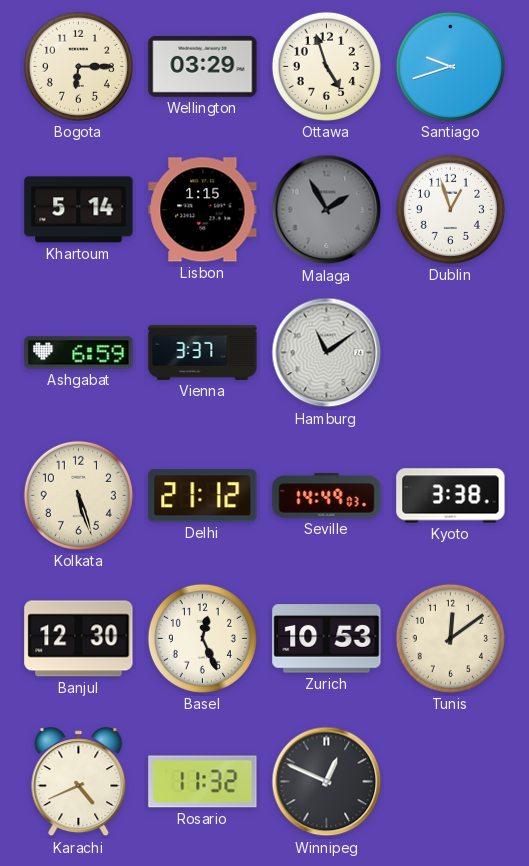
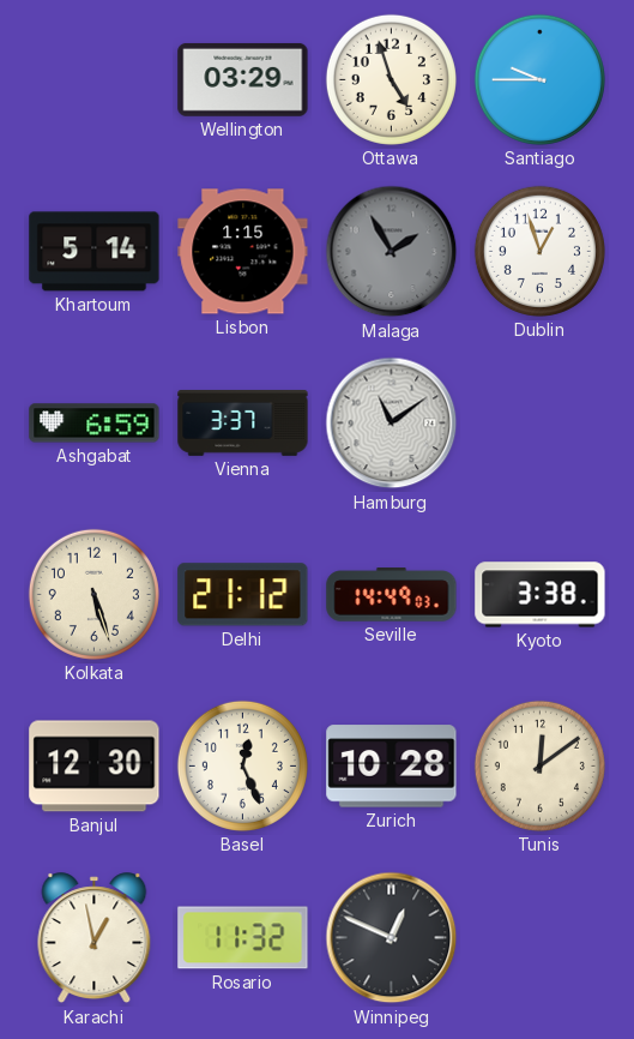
Bogota: 6:15 -> none
Santiago: 9:42 -> 9:45
Zurich: 10:53 -> 10:28
Karachi: 4:41 -> 12:58
